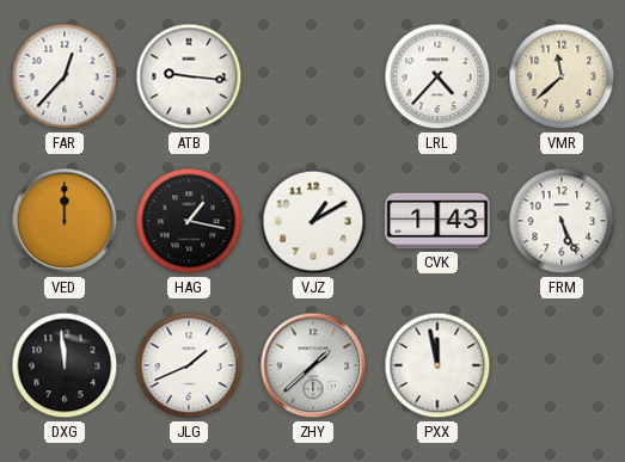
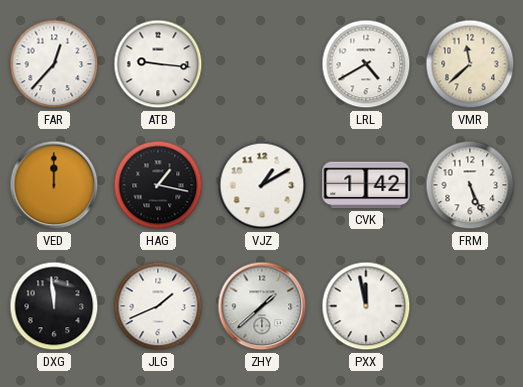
LRL: 4:37 -> 4:40
CVK: 1:43 -> 1:42
